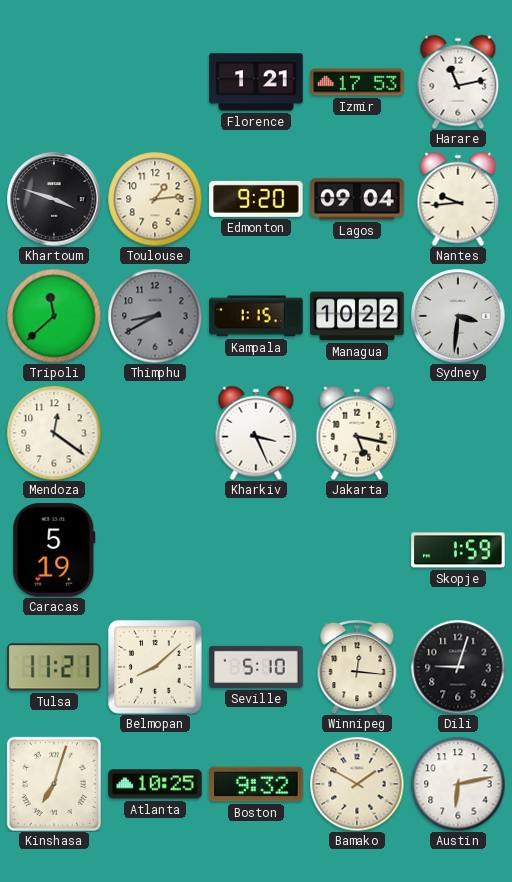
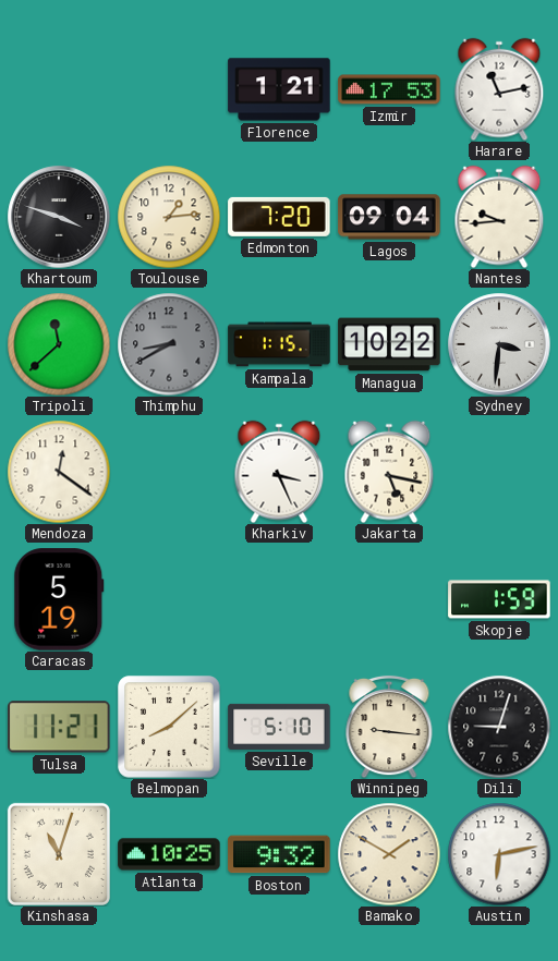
Edmonton: 9:20 -> 7:20
Winnipeg: 12:16 -> 9:16
Kinshasa: 7:03 -> 11:03
